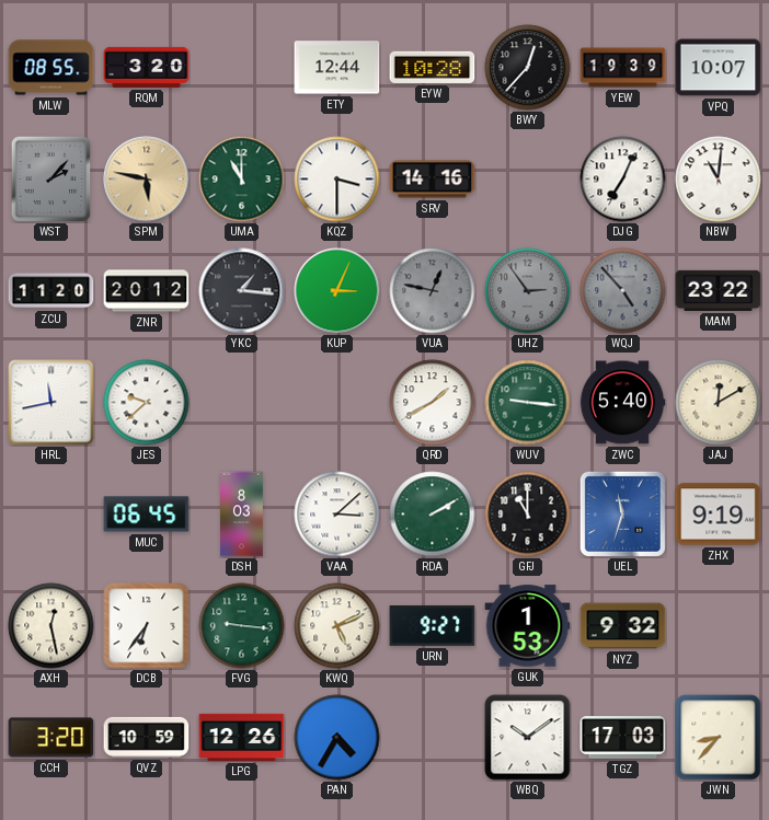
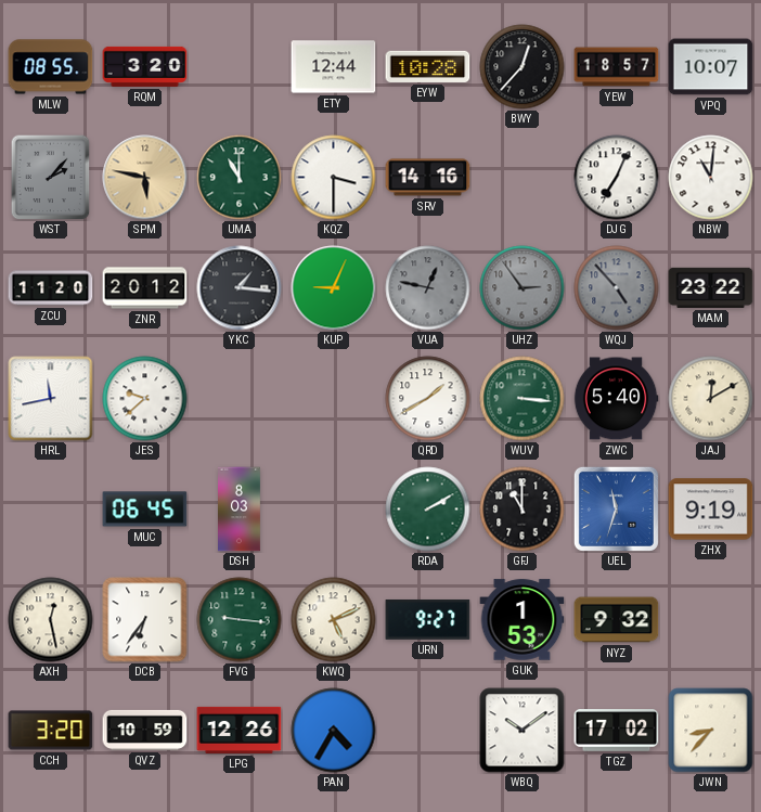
YEW: 19:39 -> 18:57
KUP: 3:04 -> 9:04
WUV: 9:16 -> 3:16
VAA: 3:08 -> none
TGZ: 17:03 -> 17:02
